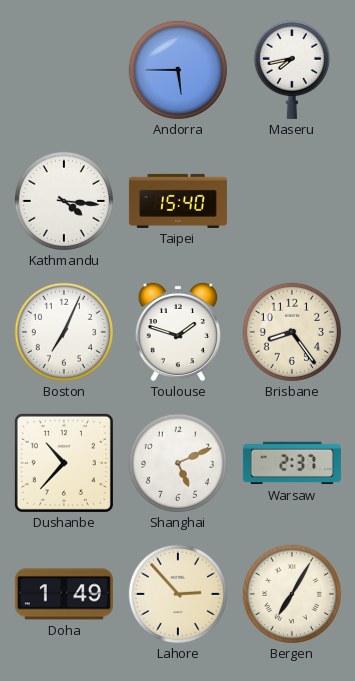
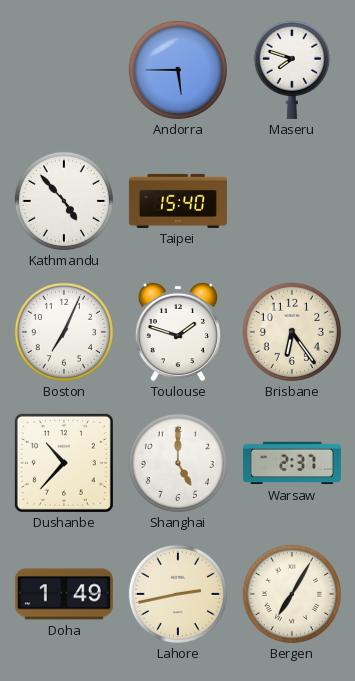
Maseru: 7:43 -> 7:48
Kathmandu: 4:16 -> 4:53
Brisbane: 8:24 -> 6:24
Shanghai: 5:11 -> 5:00
Lahore: 2:53 -> 2:43
